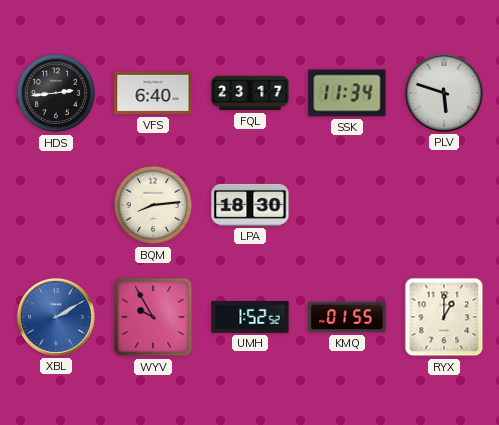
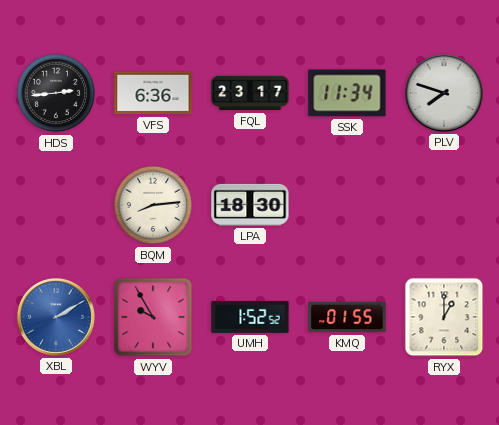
VFS: 6:40 -> 6:36
PLV: 5:48 -> 7:48
